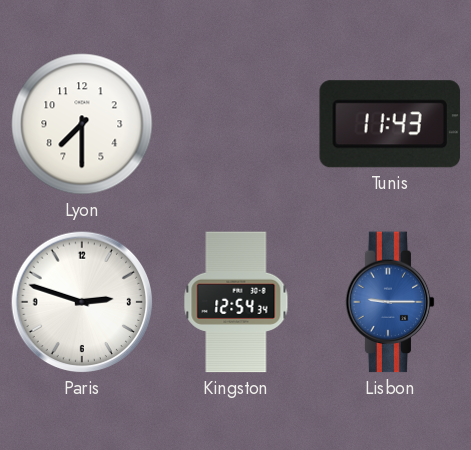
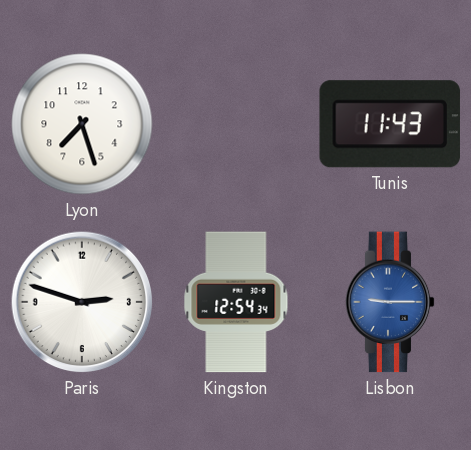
Lyon: 7:30 -> 7:27
